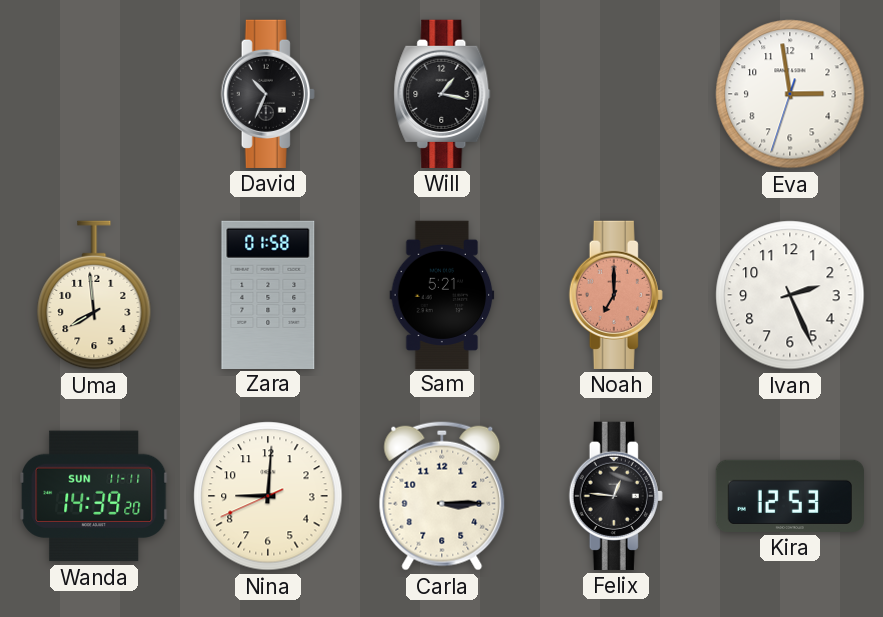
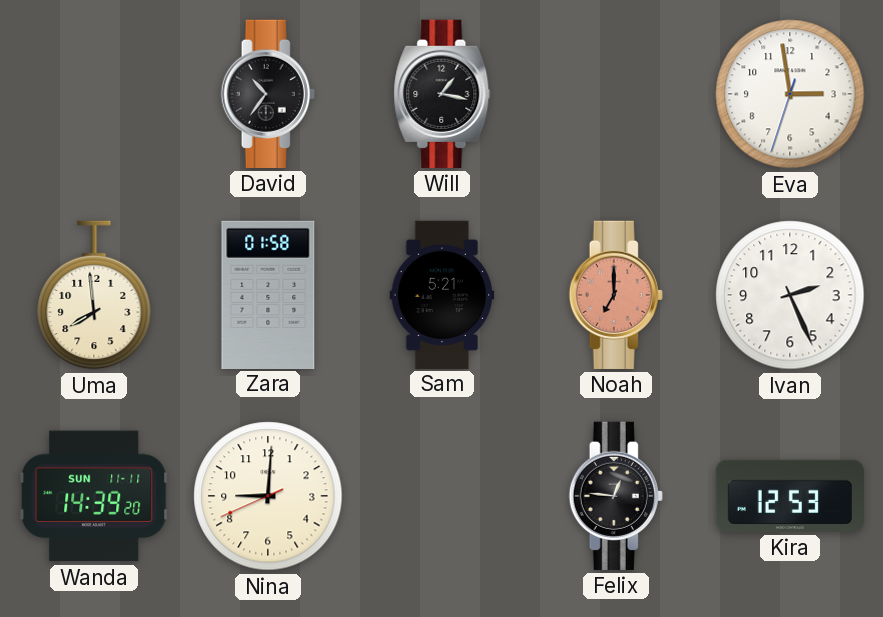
David: 10:34 -> 10:36
Carla: 3:15 -> none
